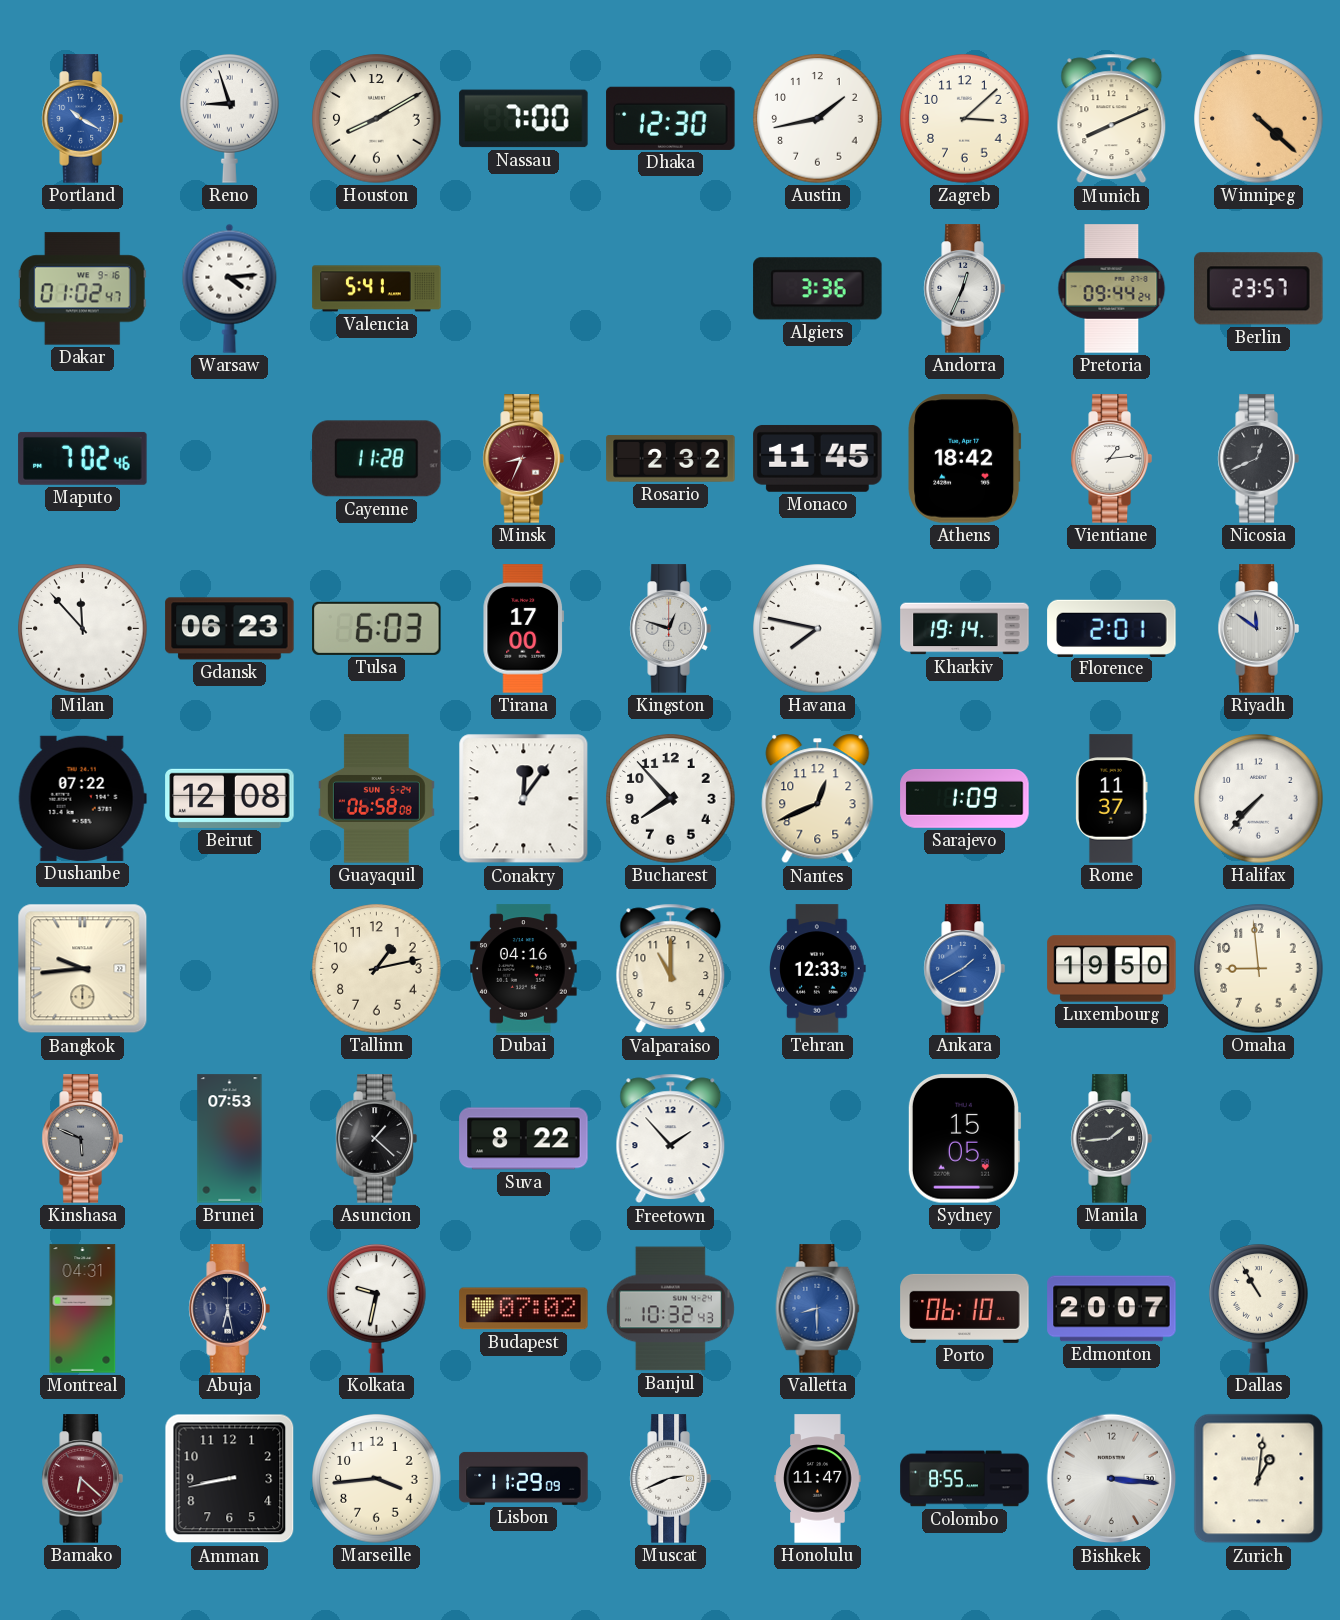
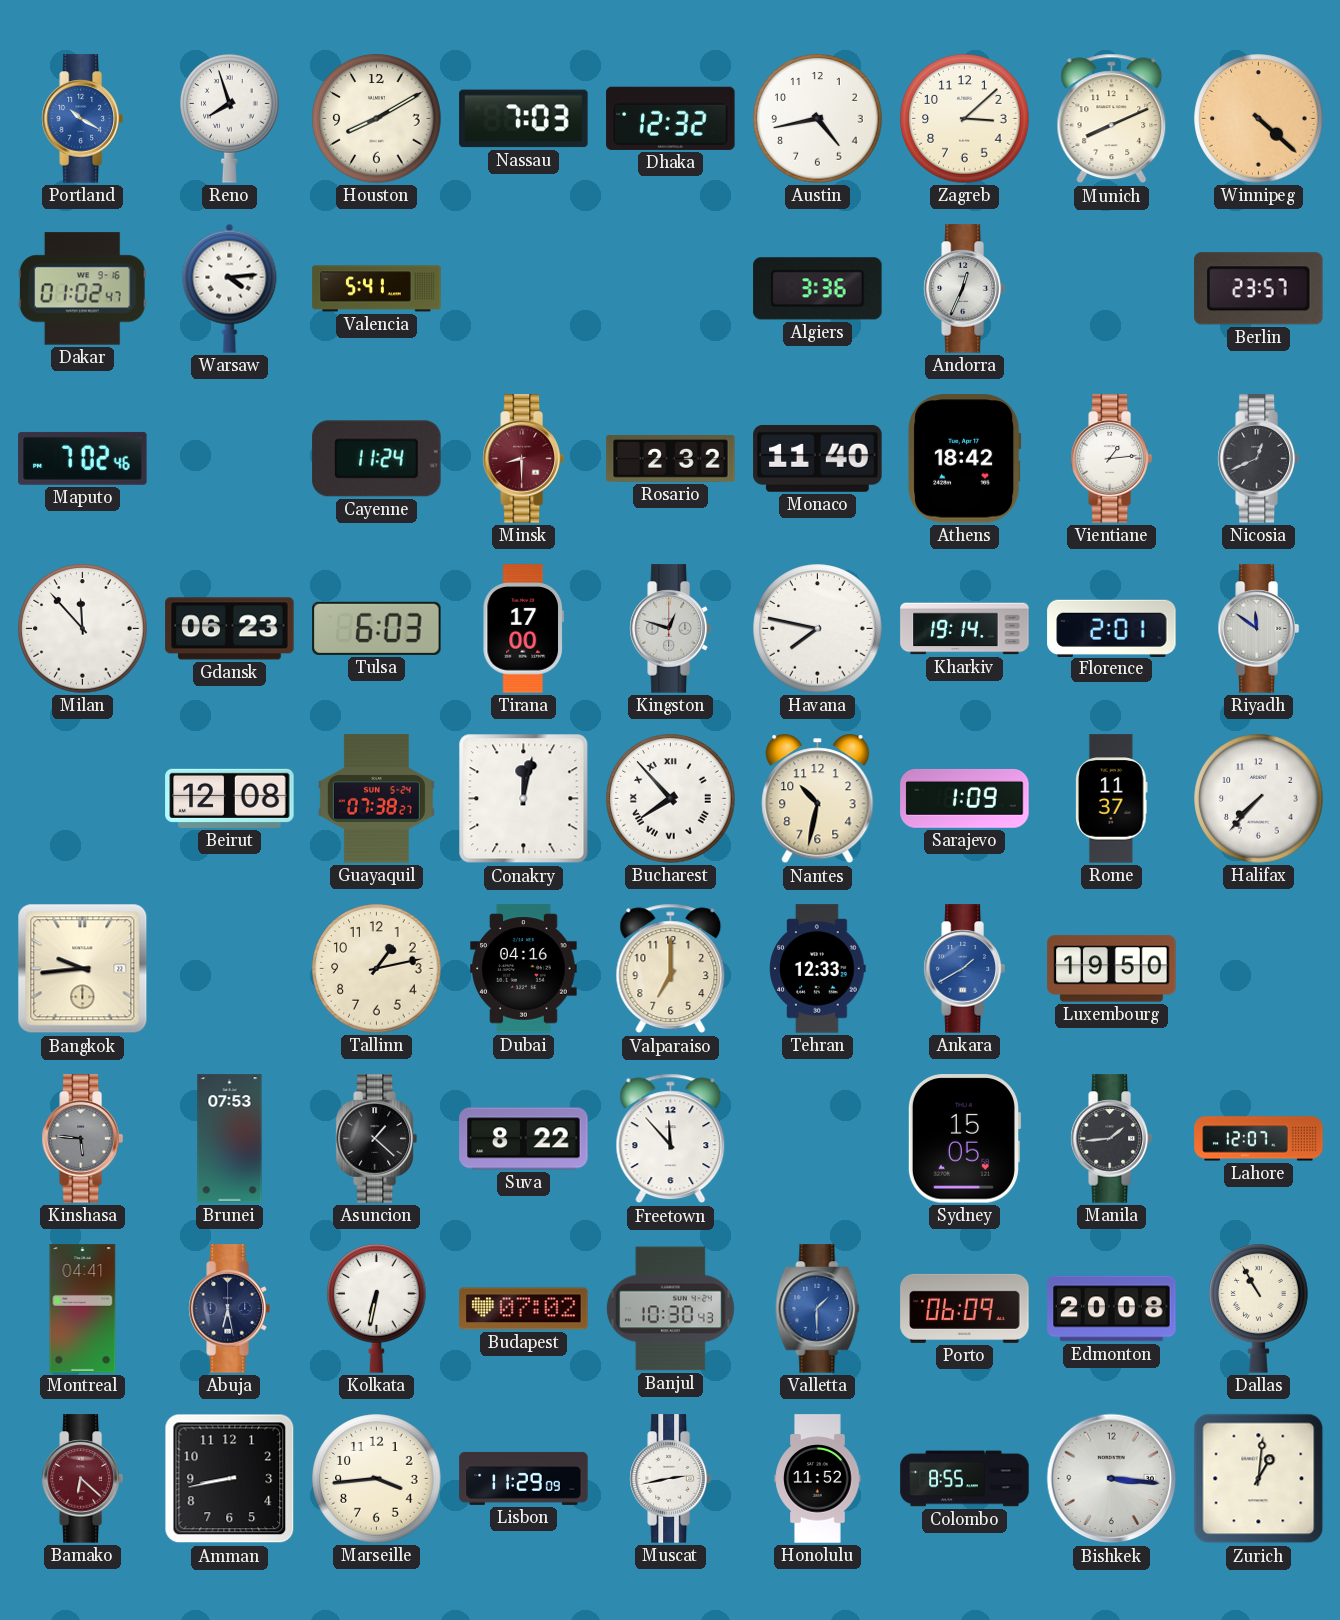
Reno: 8:57 -> 7:57
Nassau: 7:00 -> 7:03
Dhaka: 12:30 -> 12:32
Austin: 1:43 -> 4:43
Pretoria: 09:44 -> none
Cayenne: 11:28 -> 11:24
Minsk: 8:34 -> 8:30
Monaco: 11:45 -> 11:40
Dushanbe: 07:22 -> none
Guayaquil: 06:58 -> 07:38
Conakry: 12:06 -> 12:02
Bucharest numerals: Arabic -> Roman
Nantes: 12:41 -> 10:32
Valparaiso: 11:00 -> 7:00
Omaha: 8:59 -> none
Kinshasa: 5:49 -> 5:46
Freetown: 1:53 -> 11:53
Lahore: none -> 12:07
Montreal: 04:31 -> 04:41
Kolkata: 9:32 -> 6:32
Banjul: 10:32 -> 10:30
Valletta: 8:30 -> 1:30
Porto: 06:10 -> 06:09
Edmonton: 20:07 -> 20:08
Muscat: 2:41 -> 2:43
Honolulu: 11:47 -> 11:52
